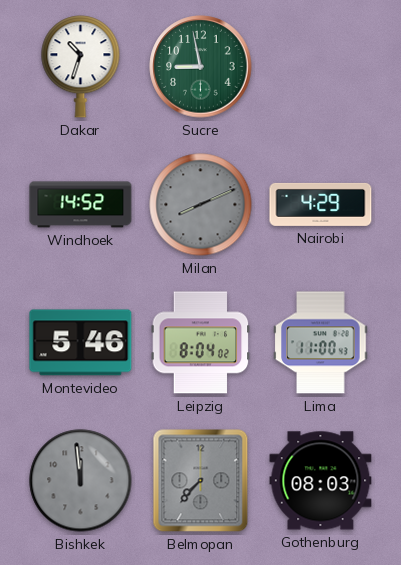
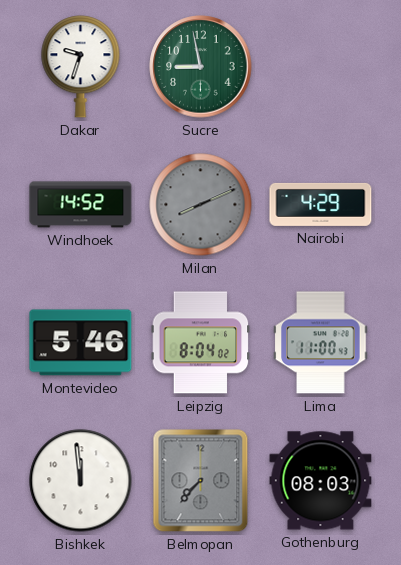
Dakar: 10:33 -> 9:33
Bishkek dial: grey -> white
